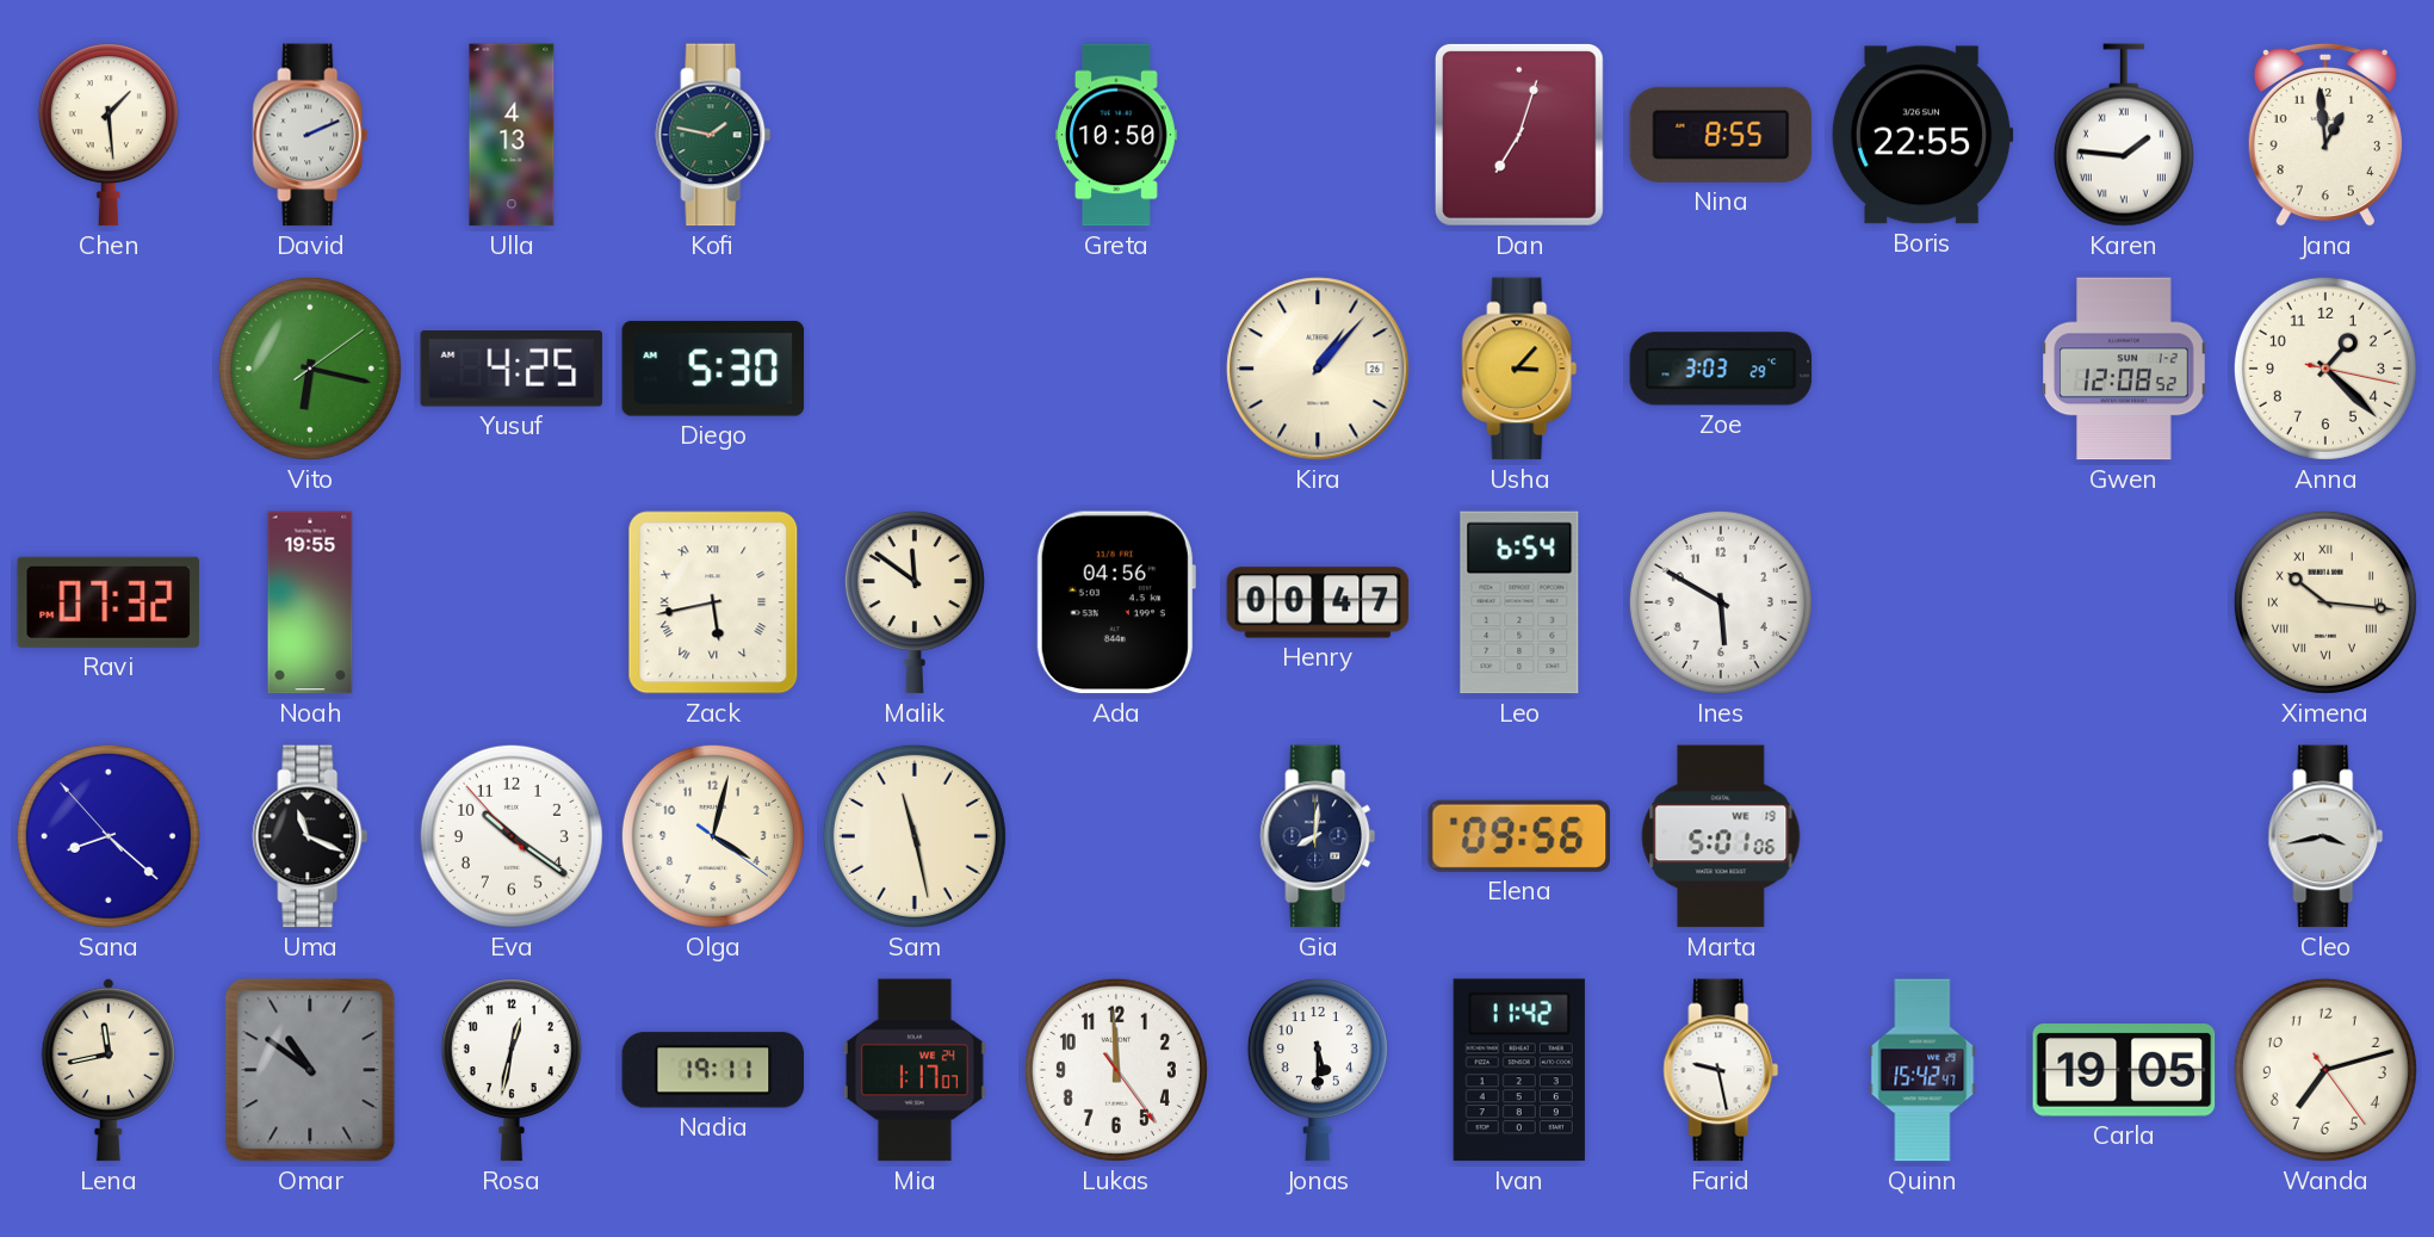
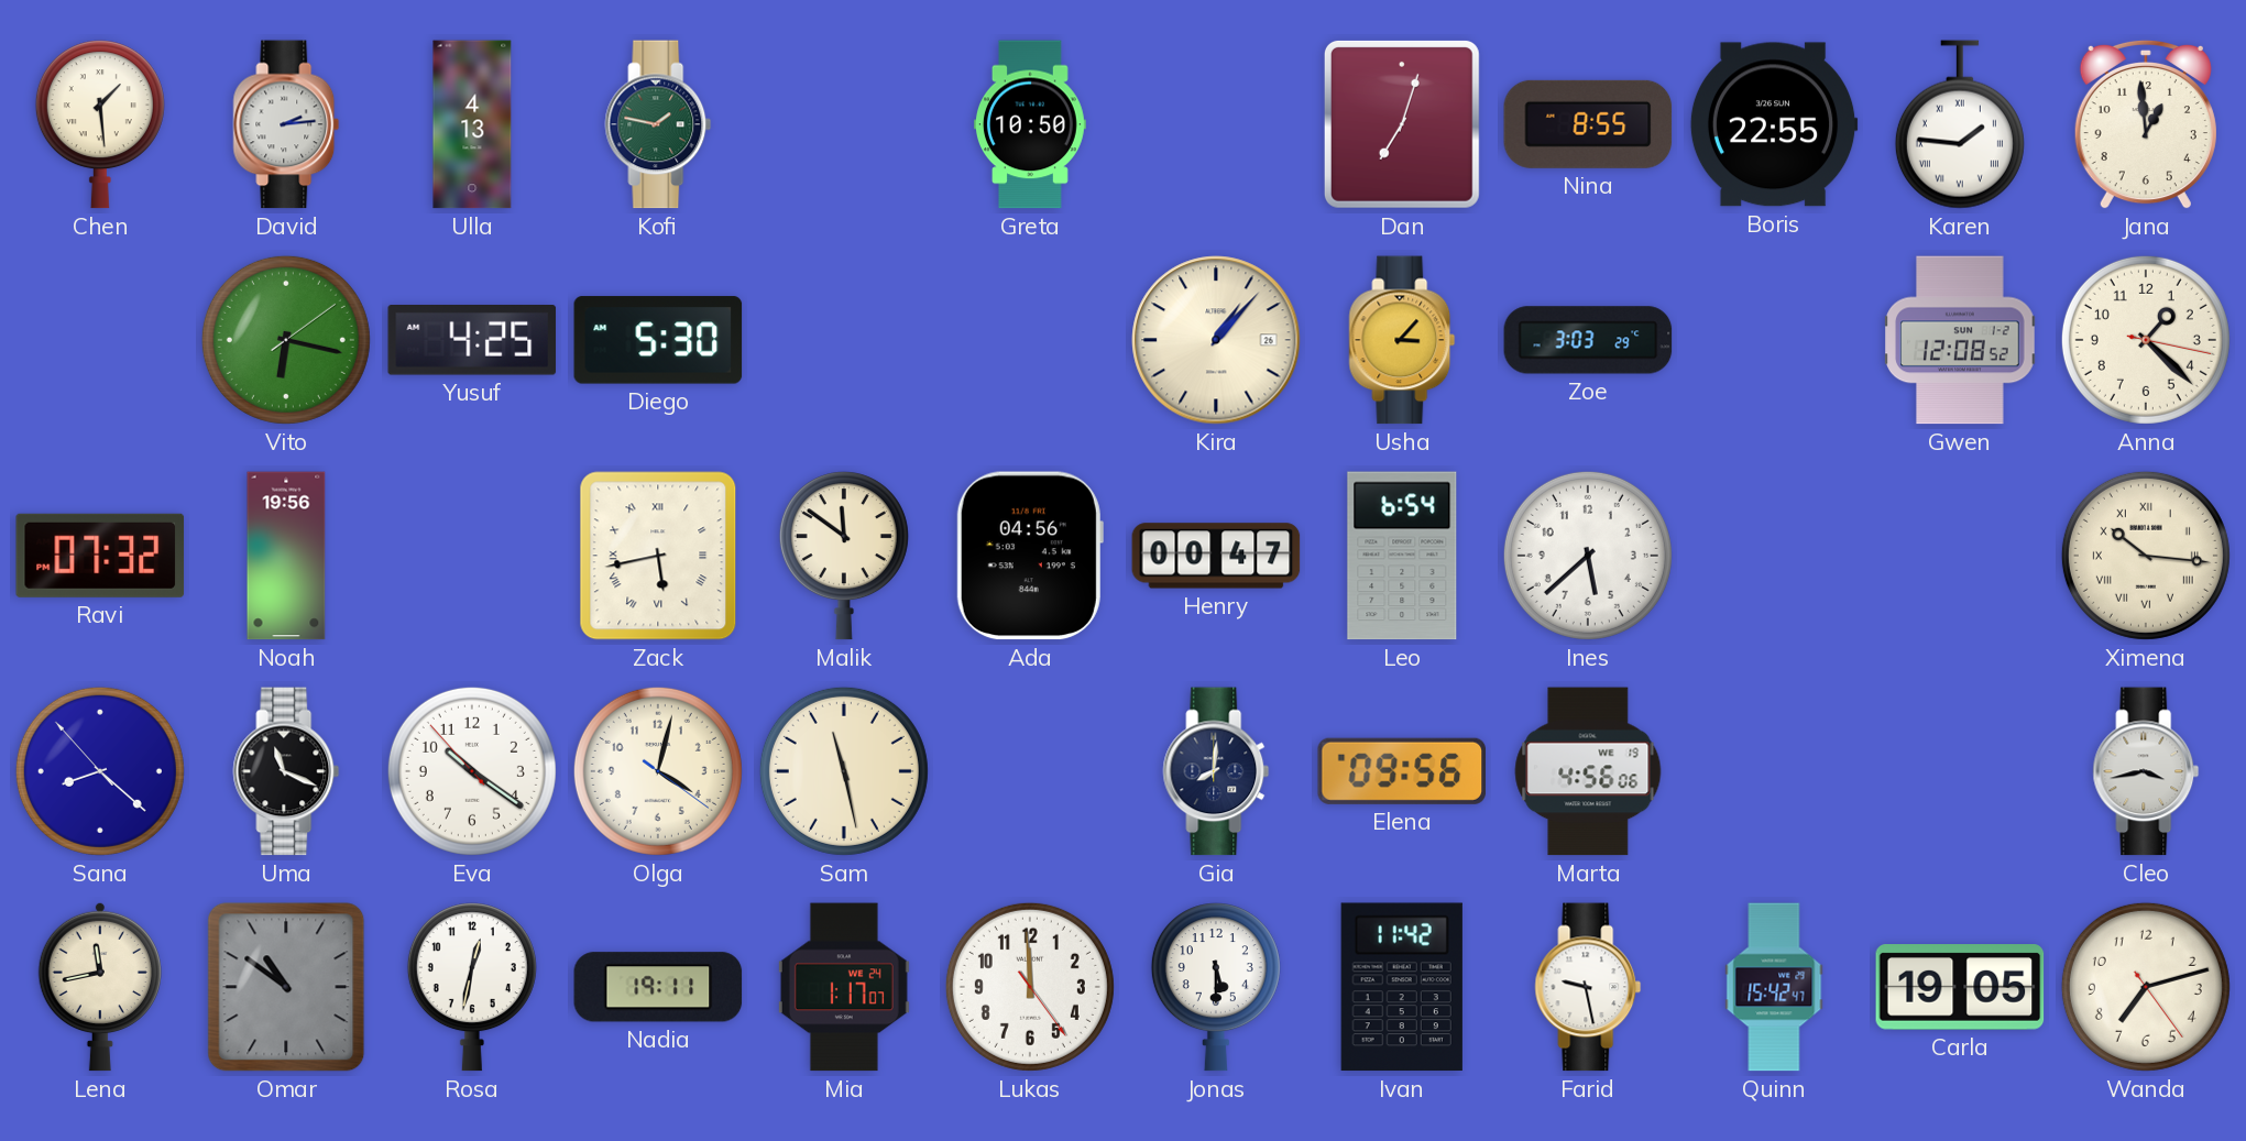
David: 2:11 -> 2:14
Noah: 19:55 -> 19:56
Ines: 5:50 -> 5:38
Marta: 5:01 -> 4:56
